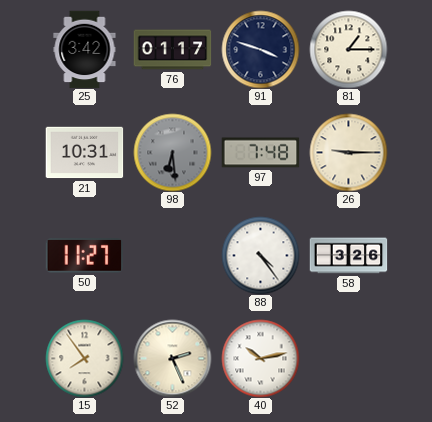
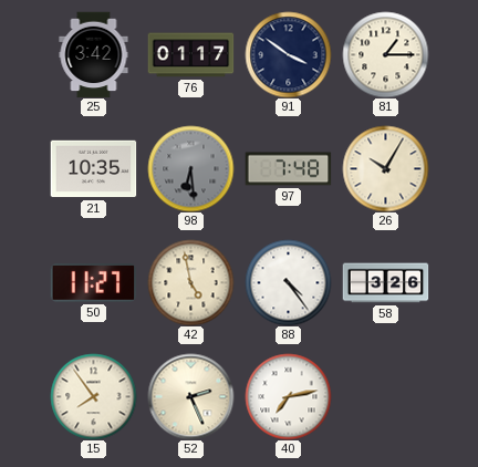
91: 3:48 -> 3:51
21: 10:31 -> 10:35
26: 9:15 -> 10:05
42: none -> 4:58
40: 10:13 -> 7:13
